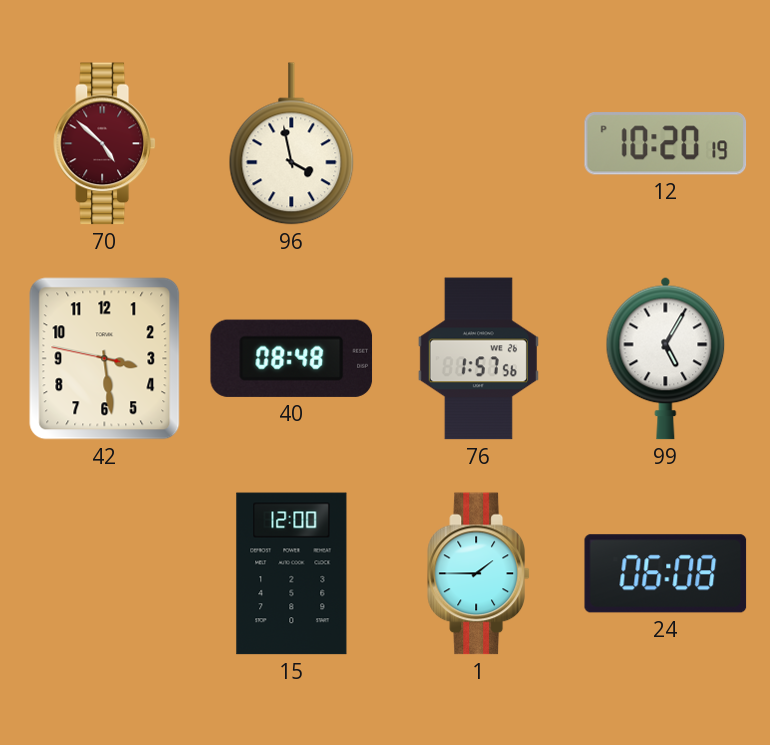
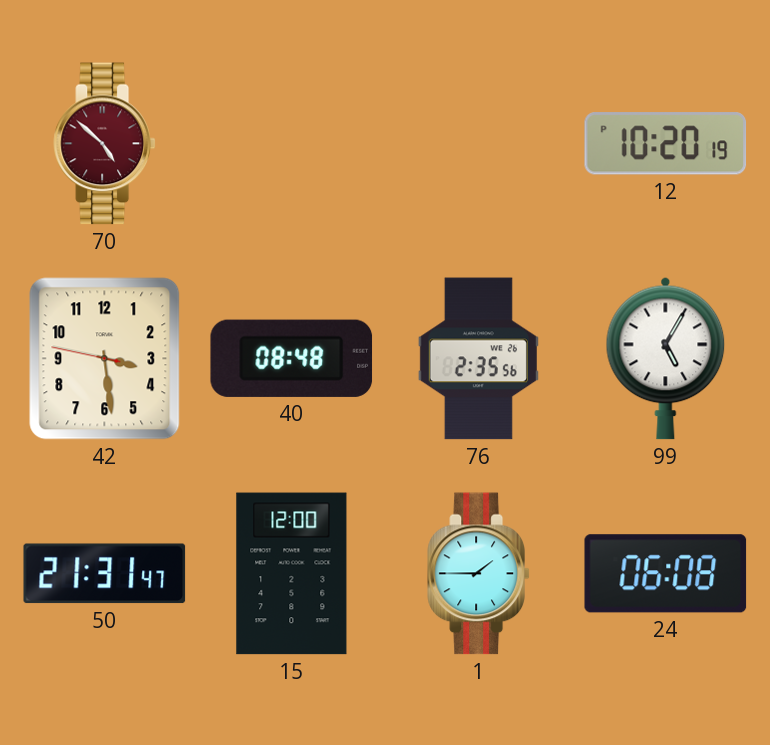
96: 3:58 -> none
76: 1:57 -> 2:35
50: none -> 21:31
